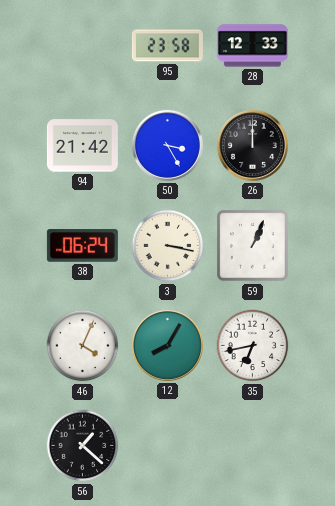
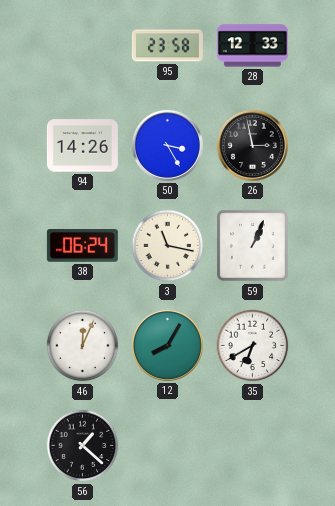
94: 21:42 -> 14:26
26: 12:00 -> 2:58
3: 3:17 -> 11:17
46: 4:04 -> 12:04
35: 6:43 -> 6:40
